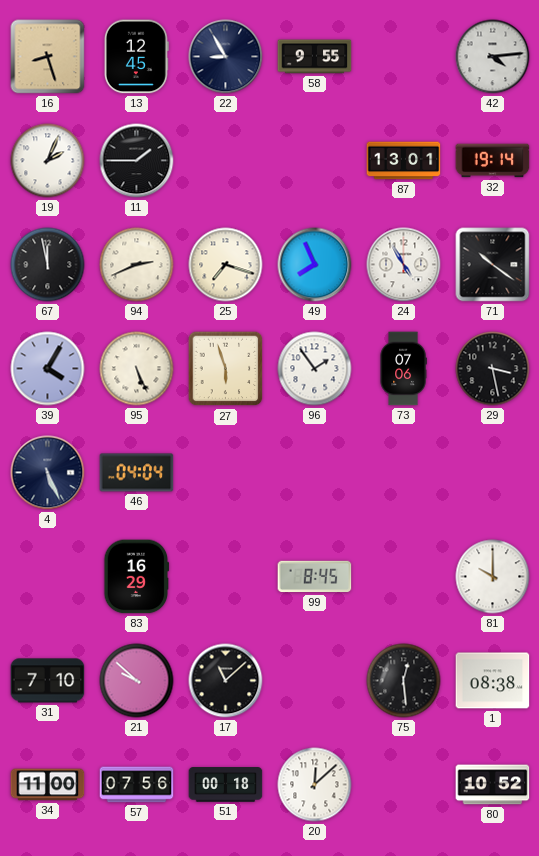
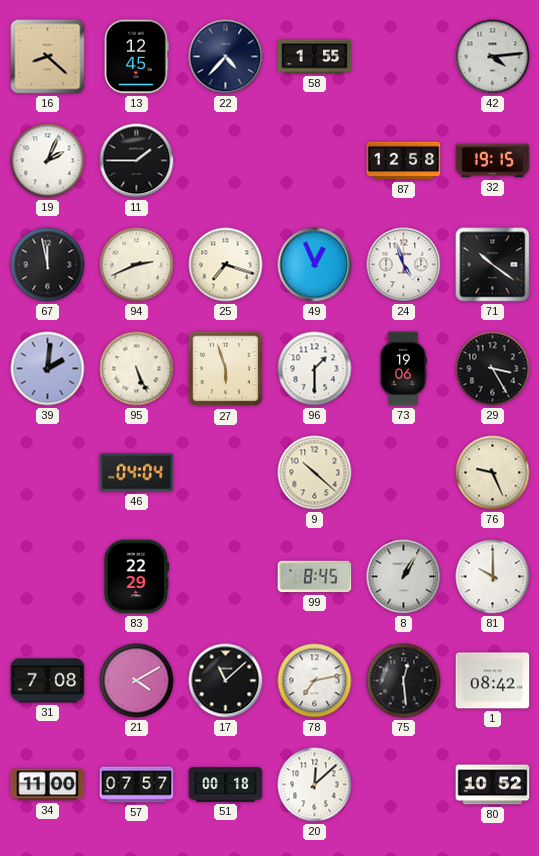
16: 8:27 -> 8:22
22: 8:55 -> 4:37
58: 9:55 -> 1:55
87: 13:01 -> 12:58
32: 19:14 -> 19:15
49: 7:56 -> 12:56
24: 4:55 -> 4:57
39: 4:05 -> 2:01
96: 1:54 -> 1:30
73: 07:06 -> 19:06
29: 3:28 -> 3:25
4: 5:26 -> none
9: none -> 10:22
76: none -> 9:26
83: 16:29 -> 22:29
8: none -> 1:05
31: 7:10 -> 7:08
21: 9:52 -> 4:10
78: none -> 7:13
1: 08:38 -> 08:42
57: 07:56 -> 07:57
